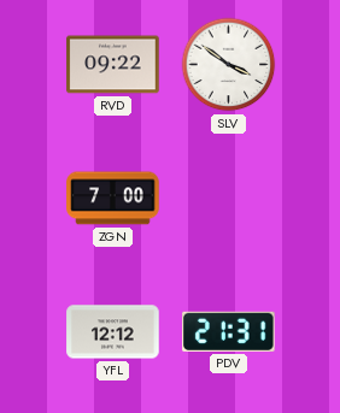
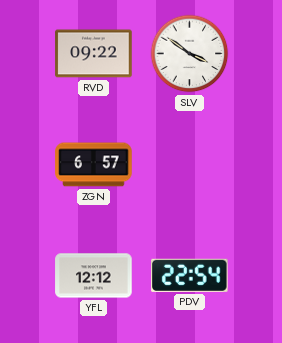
ZGN: 7:00 -> 6:57
PDV: 21:31 -> 22:54
